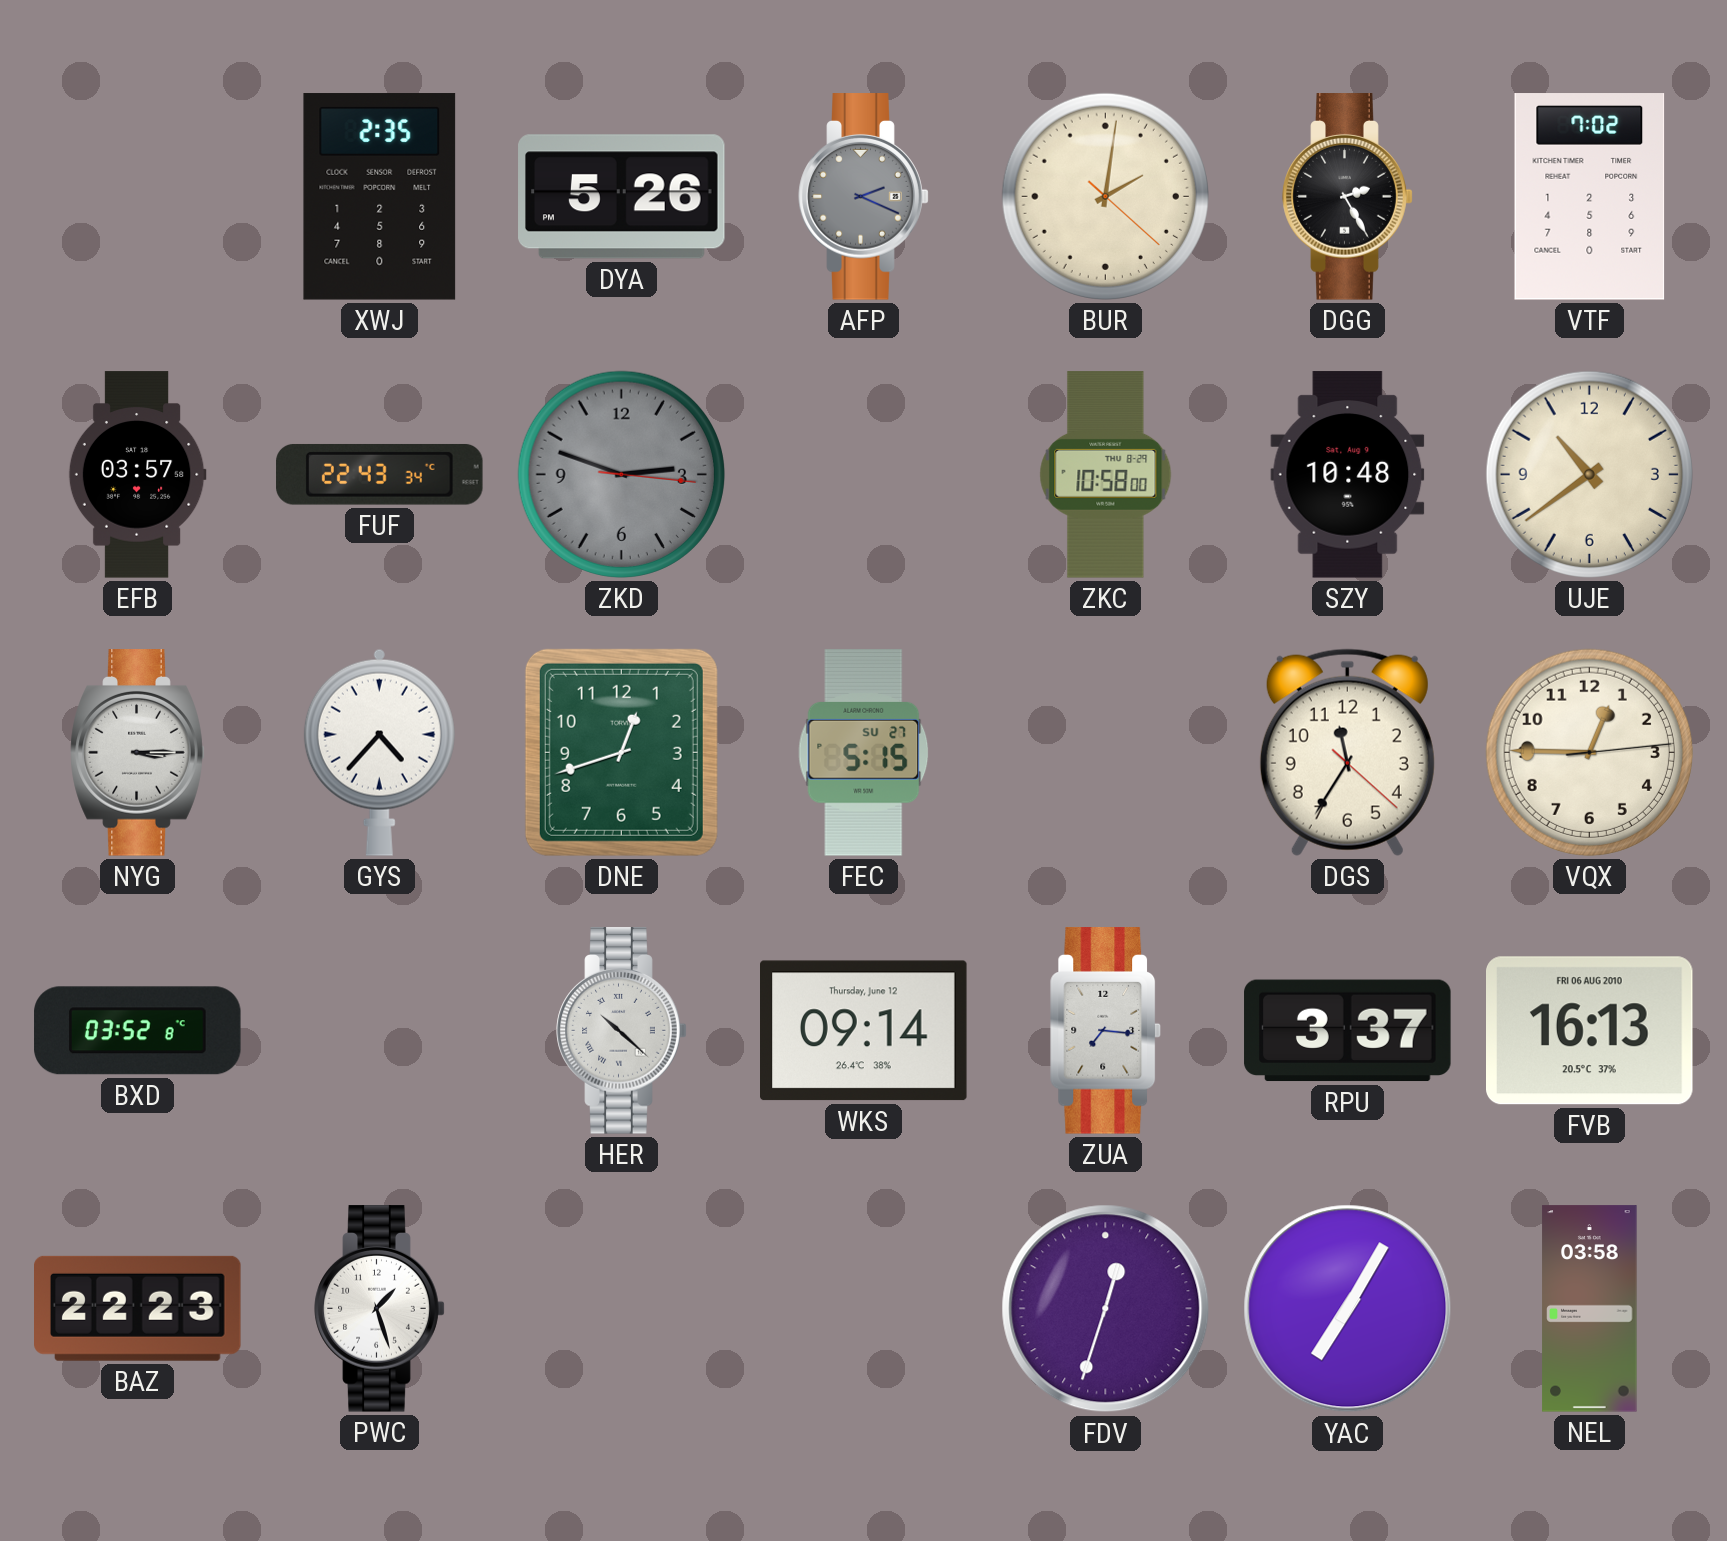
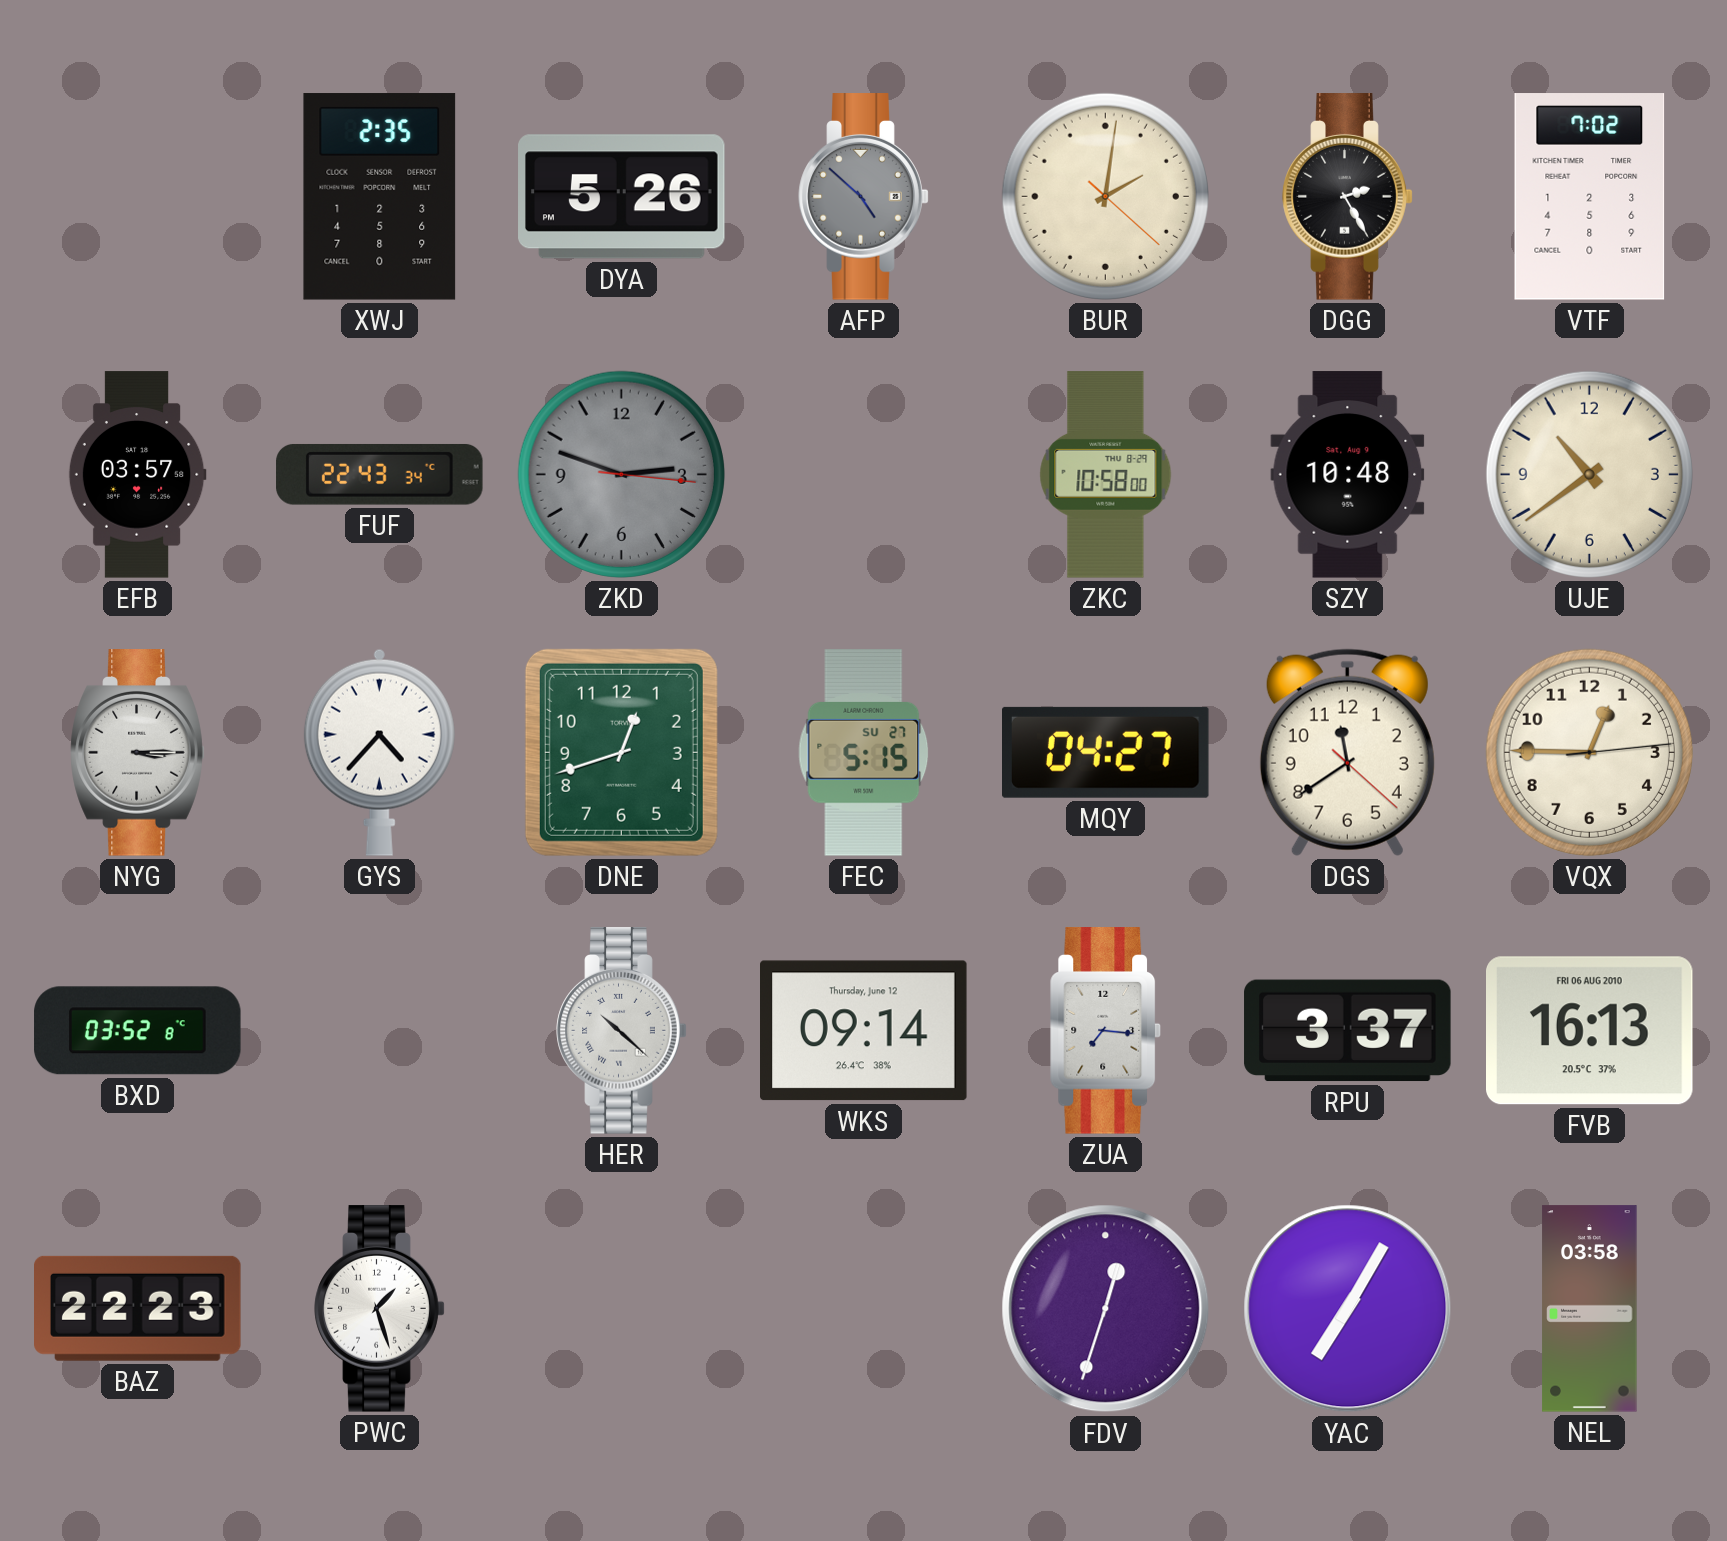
AFP: 2:19 -> 4:52
MQY: none -> 04:27
DGS: 11:35 -> 11:39
